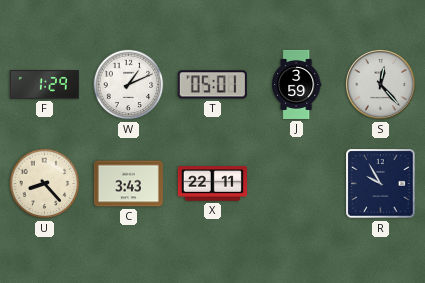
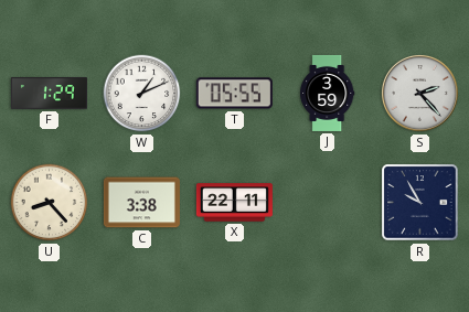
T: 05:01 -> 05:55
S: 12:23 -> 2:23
C: 3:43 -> 3:38
